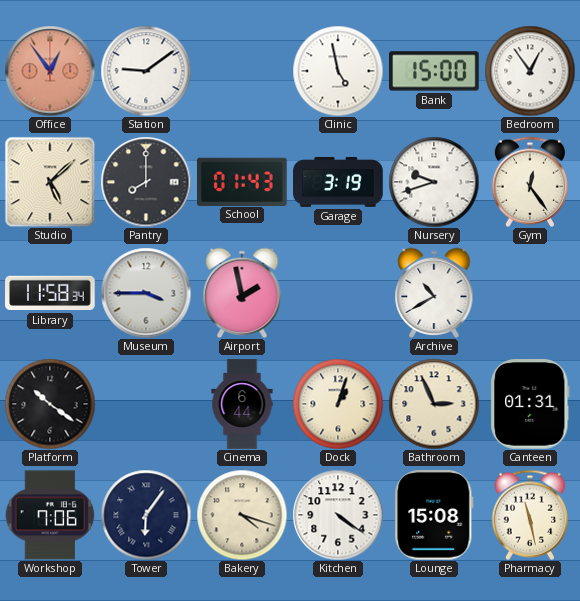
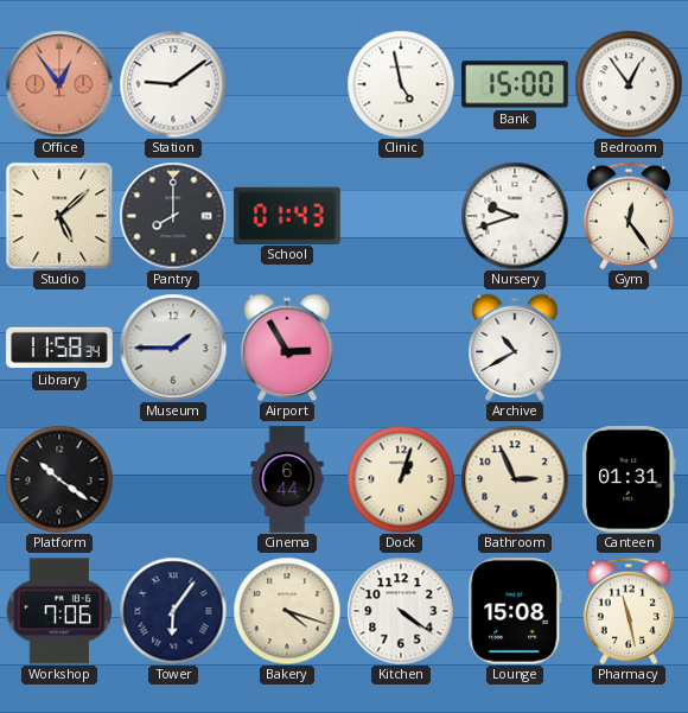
Garage: 3:19 -> none
Museum: 3:45 -> 1:45
Airport: 1:58 -> 2:55
